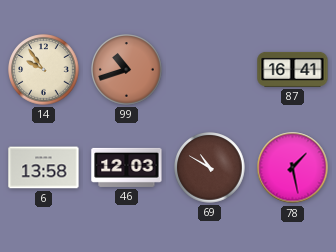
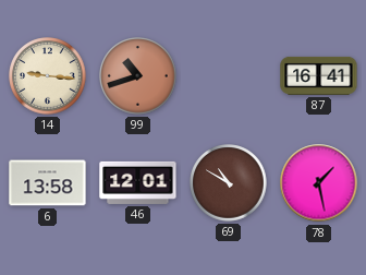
14: 9:54 -> 9:16
46: 12:03 -> 12:01
